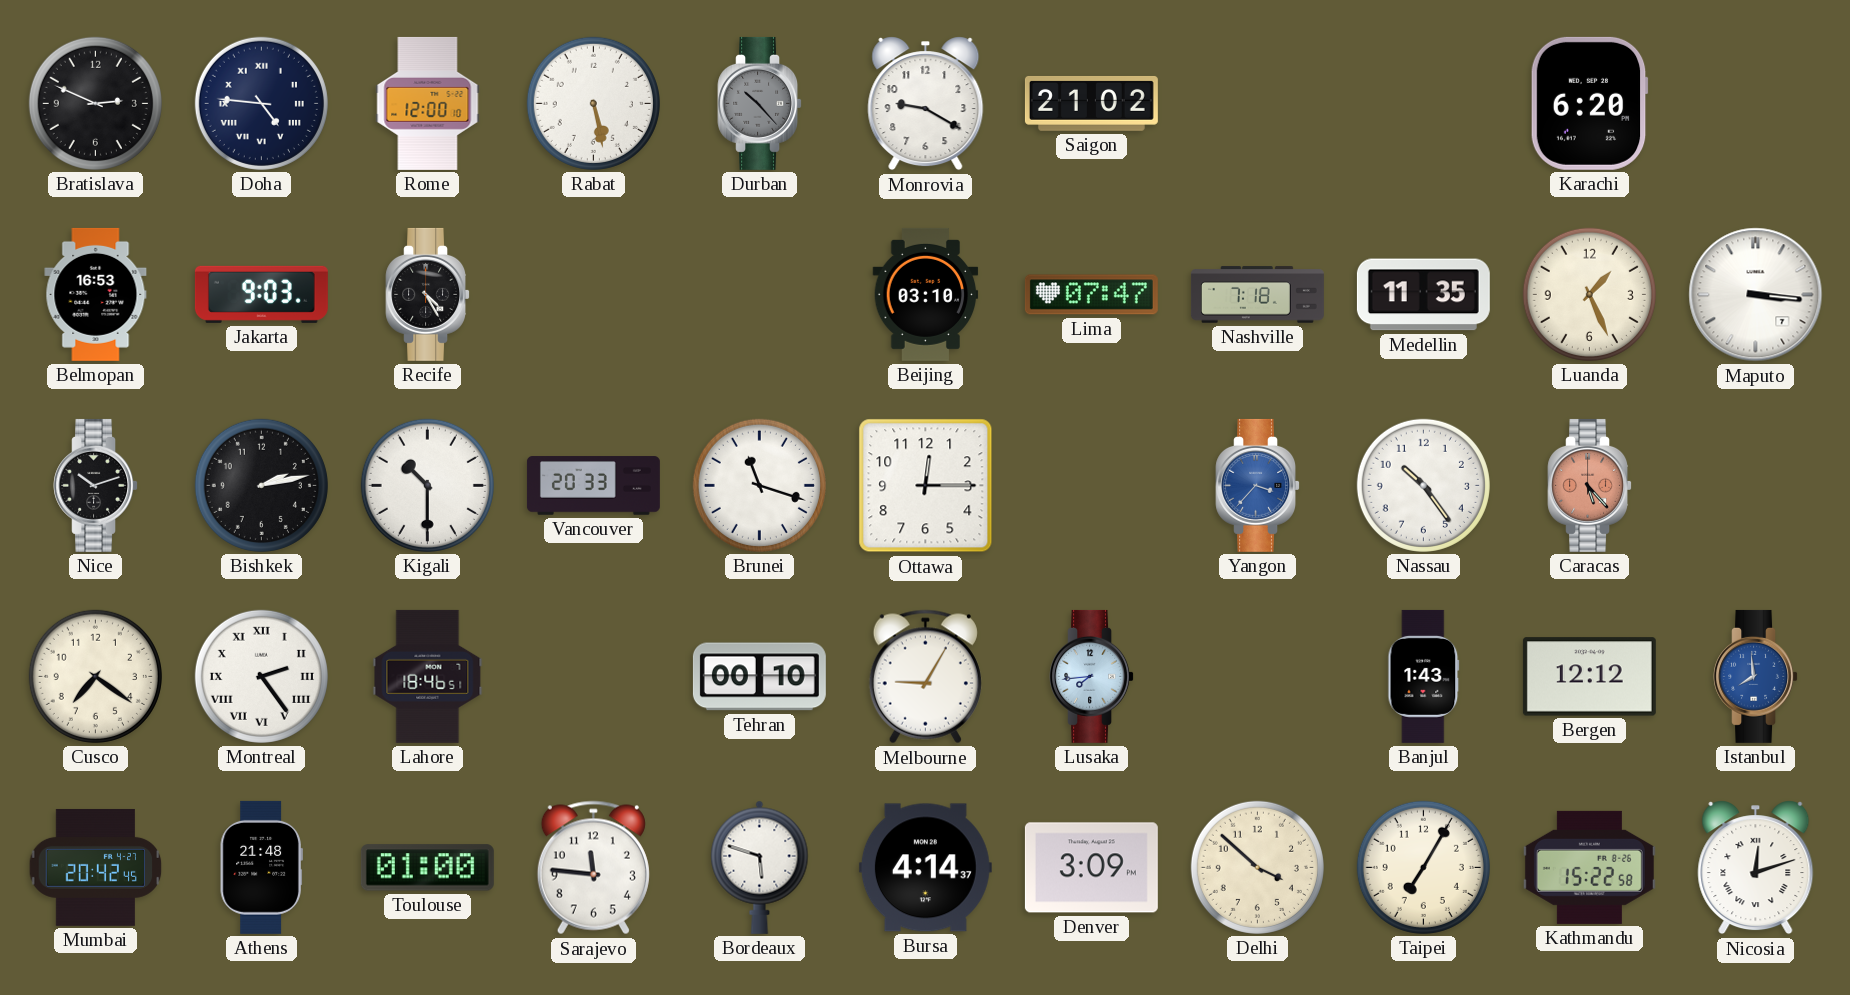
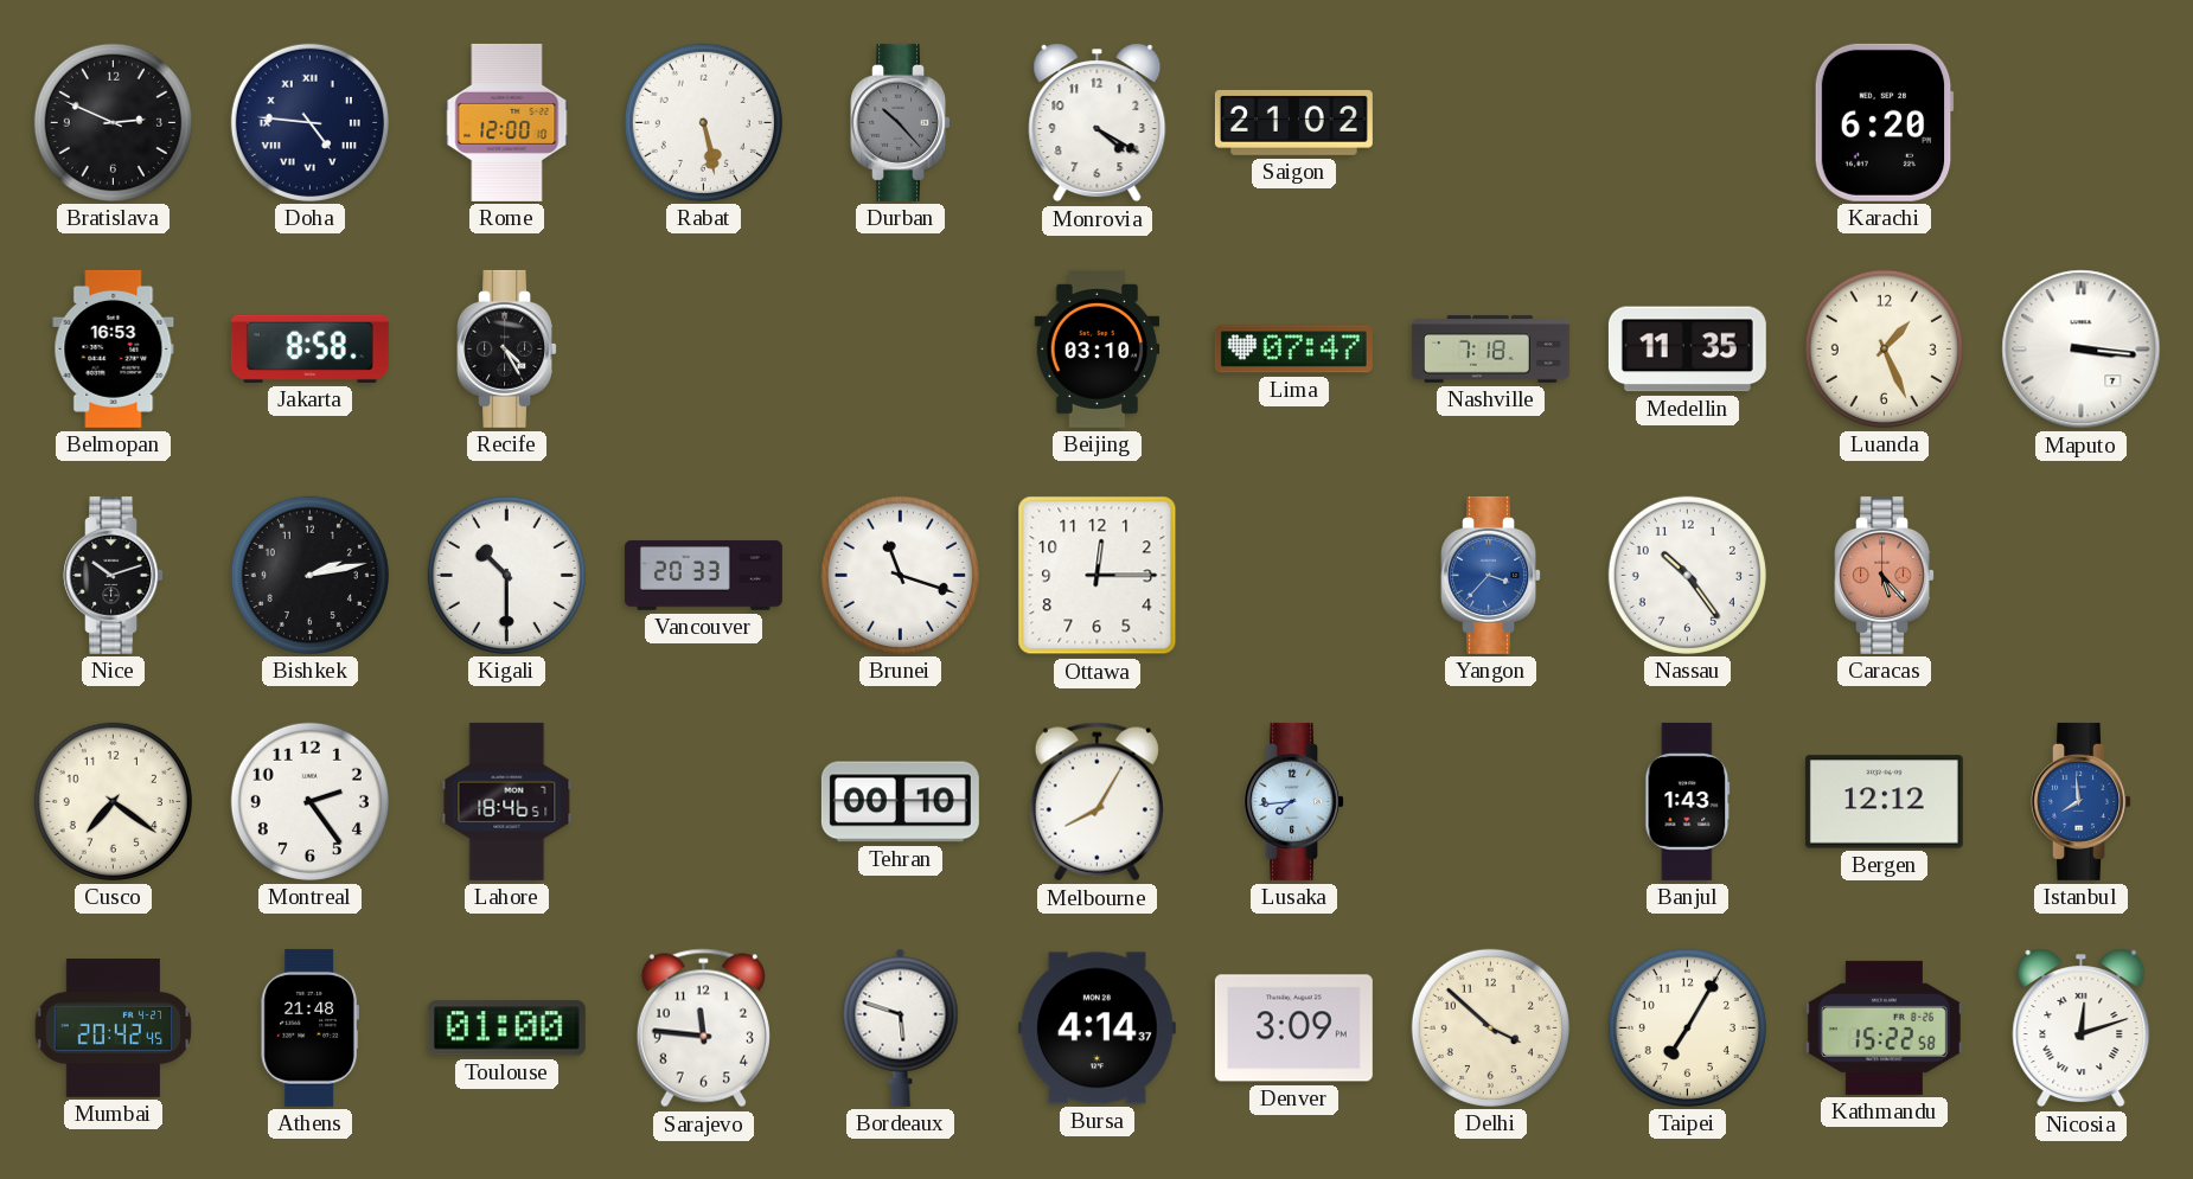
Monrovia: 9:20 -> 4:20
Jakarta: 9:03 -> 8:58
Montreal numerals: Roman -> Arabic
Melbourne: 9:05 -> 8:05
